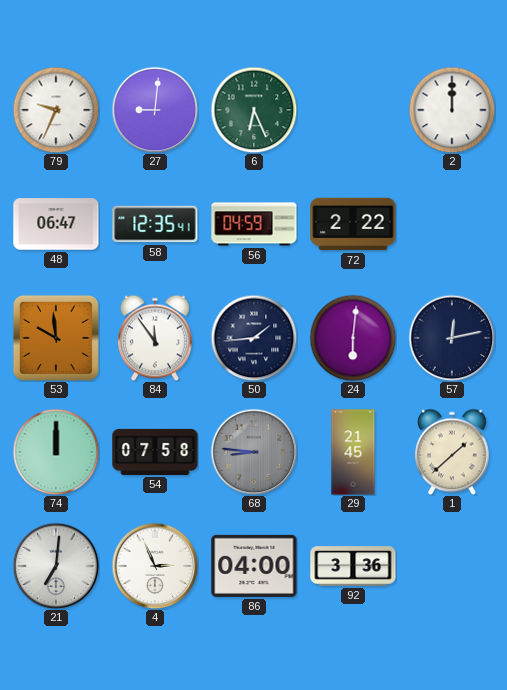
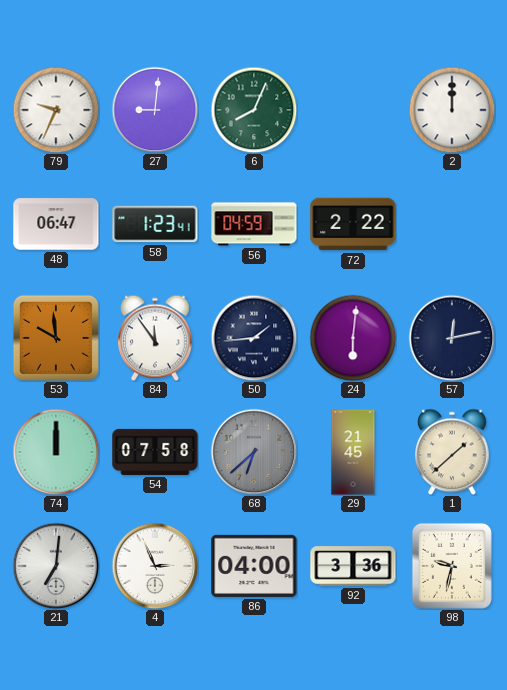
6: 6:26 -> 8:04
58: 12:35 -> 1:23
68: 8:46 -> 6:38
98: none -> 9:32
